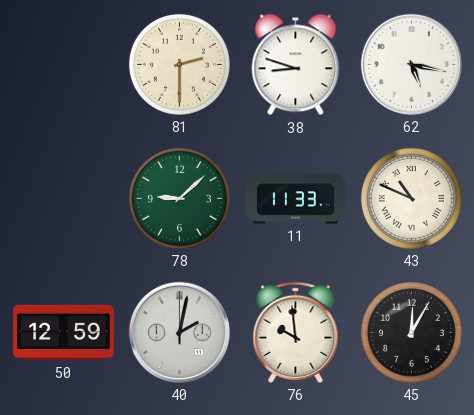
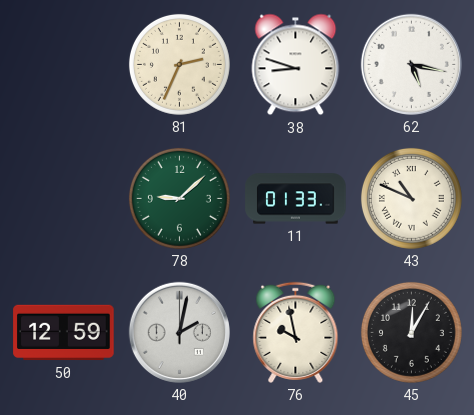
81: 2:30 -> 2:34
11: 11:33 -> 01:33
76: 9:59 -> 9:58
